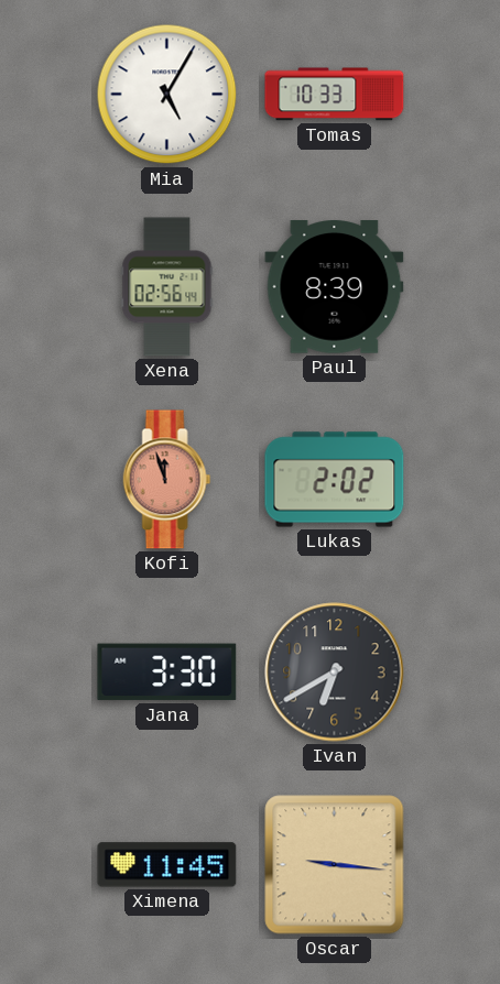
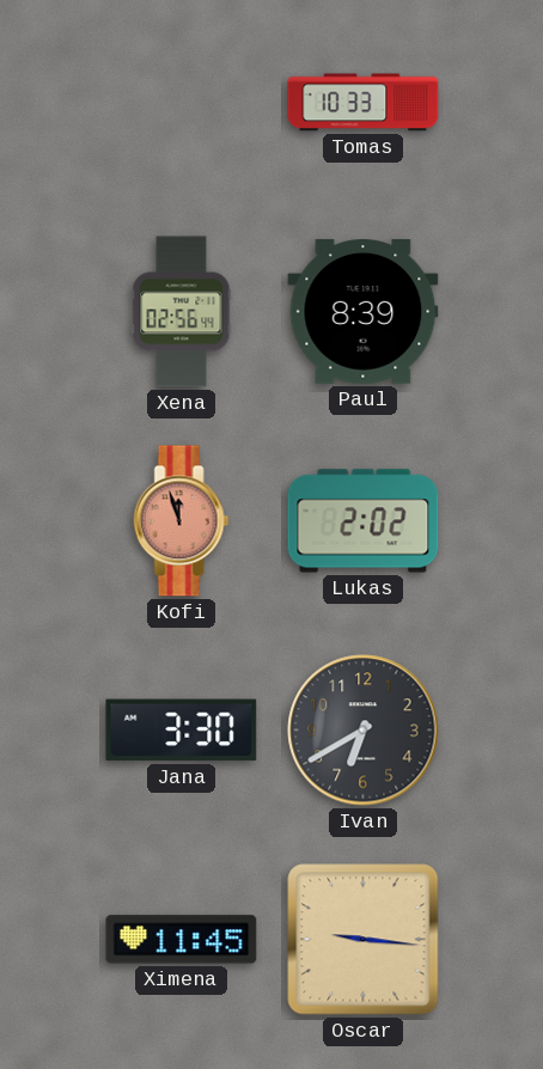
Mia: 5:05 -> none
